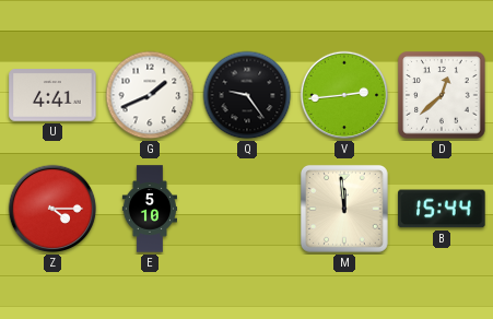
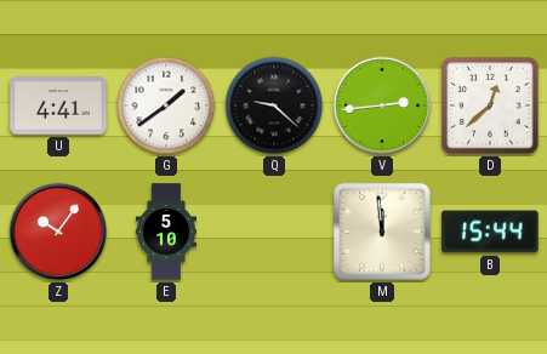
G: 1:41 -> 1:39
Q: 9:24 -> 9:22
Z: 4:15 -> 10:06
